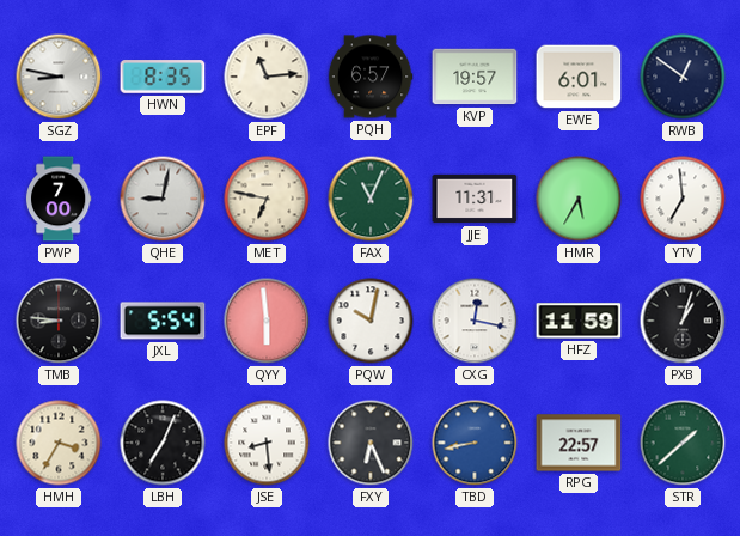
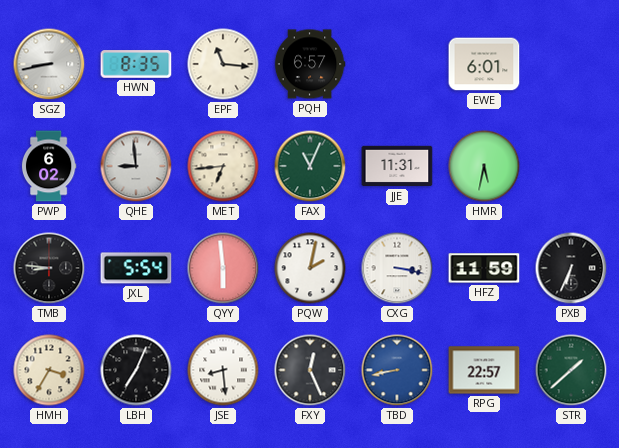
SGZ: 8:47 -> 8:43
EPF: 11:14 -> 11:16
KVP: 19:57 -> none
RWB: 12:51 -> none
PWP: 7:00 -> 6:02
QHE: 9:02 -> 8:59
MET: 6:47 -> 6:44
HMR: 5:35 -> 5:32
YTV: 6:59 -> none
PQW: 10:02 -> 2:02
CXG: 12:17 -> 3:17
PXB: 1:03 -> 6:34
FXY: 6:26 -> 12:26
